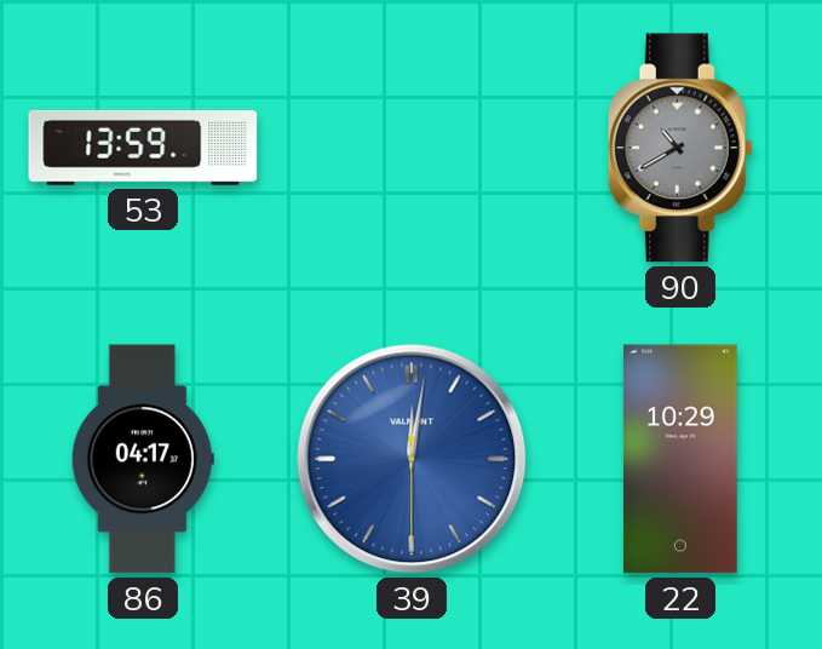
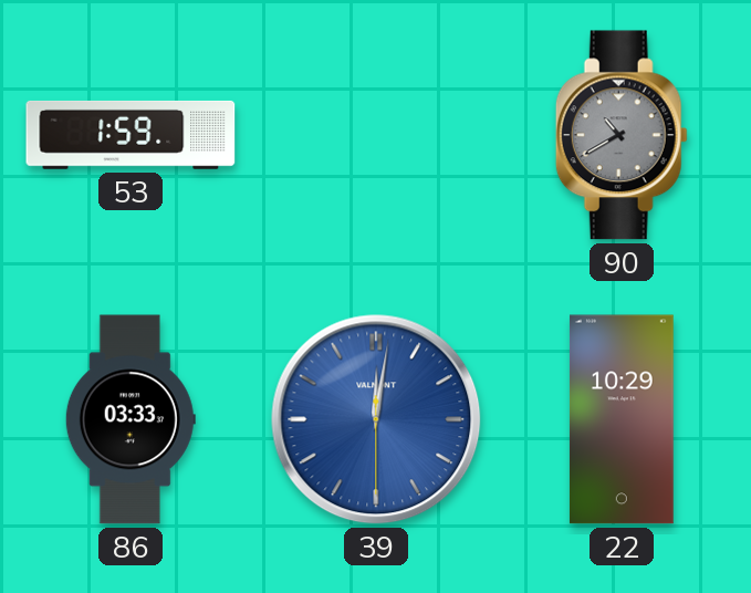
53: 13:59 -> 1:59
86: 04:17 -> 03:33
